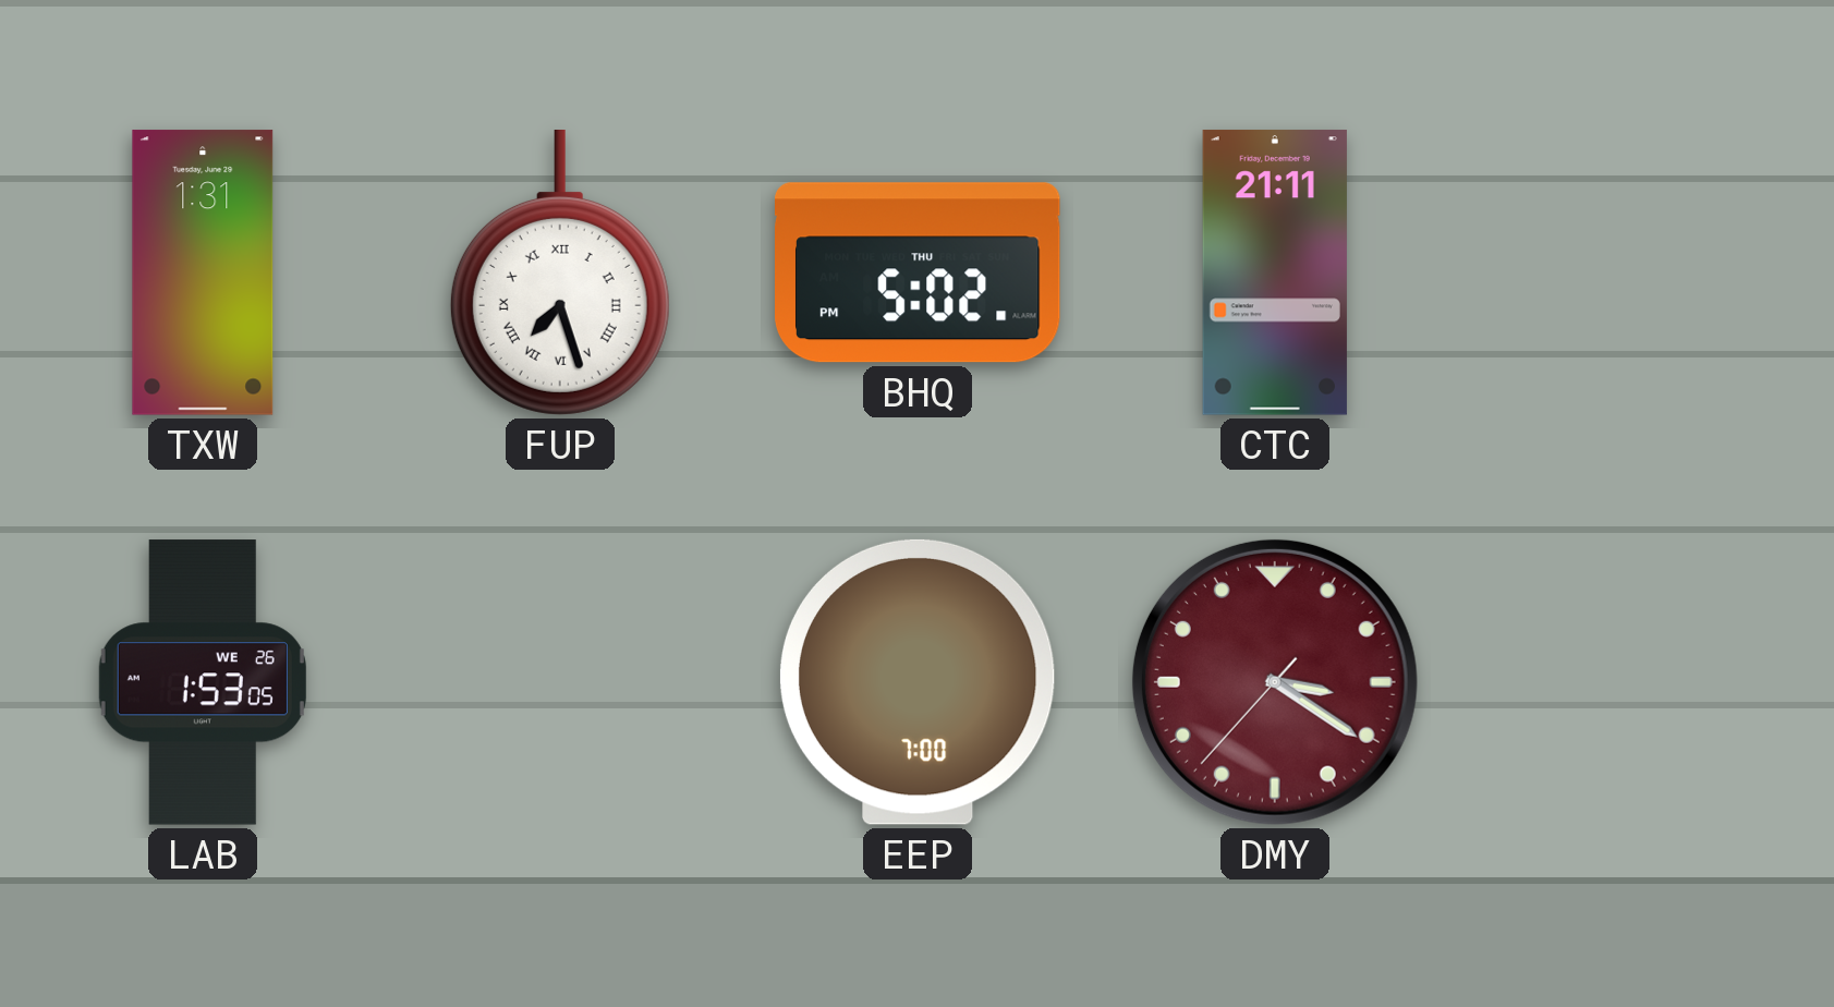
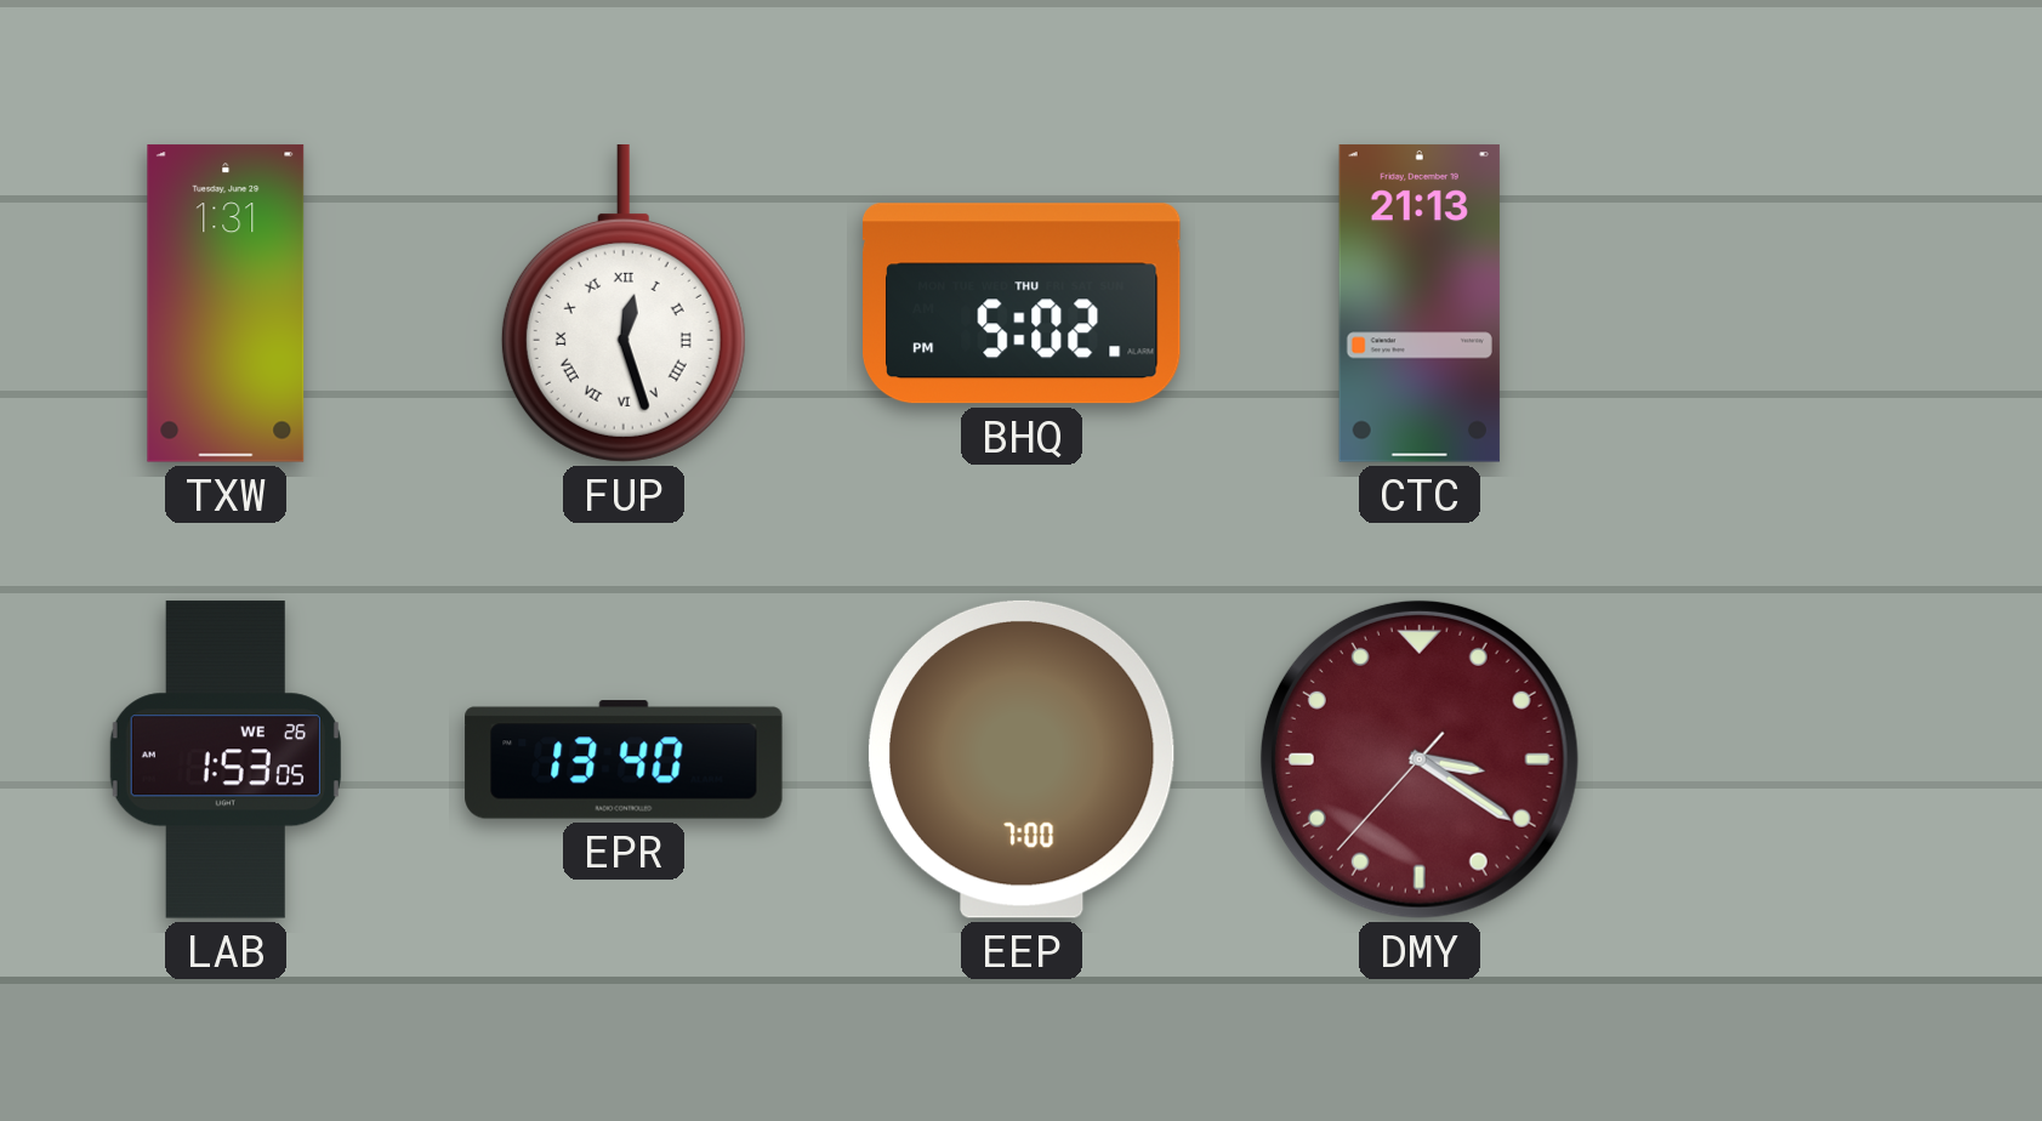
FUP: 7:27 -> 12:27
CTC: 21:11 -> 21:13
EPR: none -> 13:40
